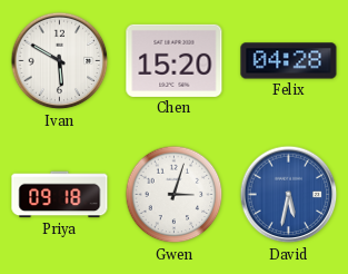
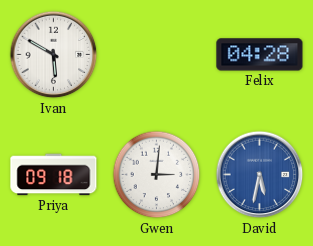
Chen: 15:20 -> none
Gwen: 3:03 -> 3:01
